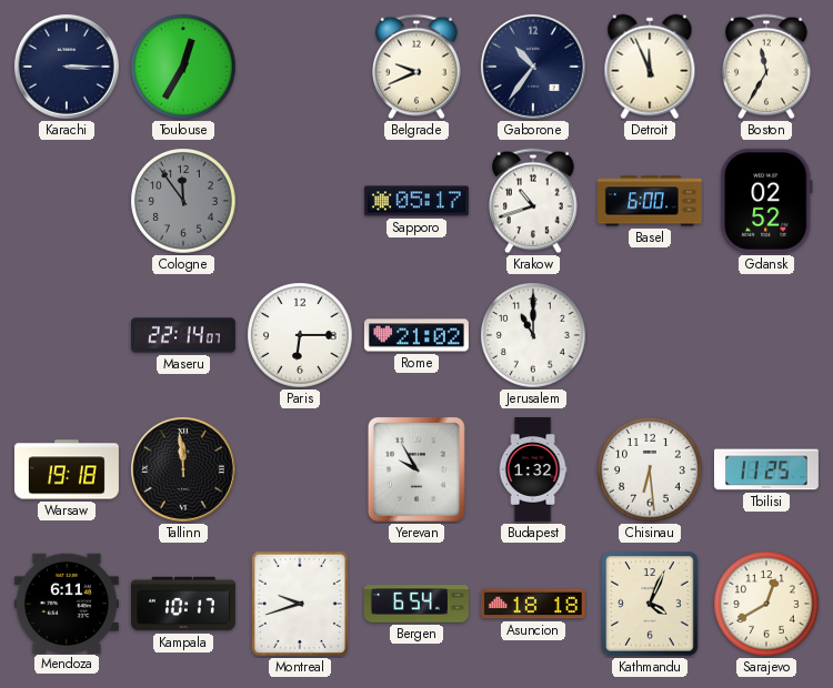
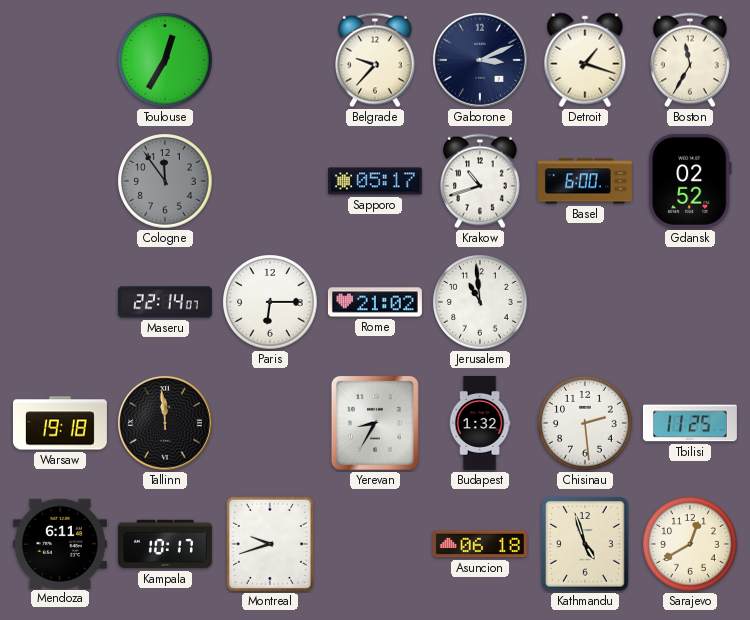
Karachi: 3:15 -> none
Belgrade: 9:41 -> 9:37
Gaborone: 10:36 -> 3:11
Detroit: 11:56 -> 1:18
Jerusalem: 11:00 -> 10:59
Yerevan: 9:55 -> 8:35
Chisinau: 6:29 -> 2:29
Bergen: 6:54 -> none
Asuncion: 18:18 -> 06:18
Kathmandu: 4:04 -> 4:57
